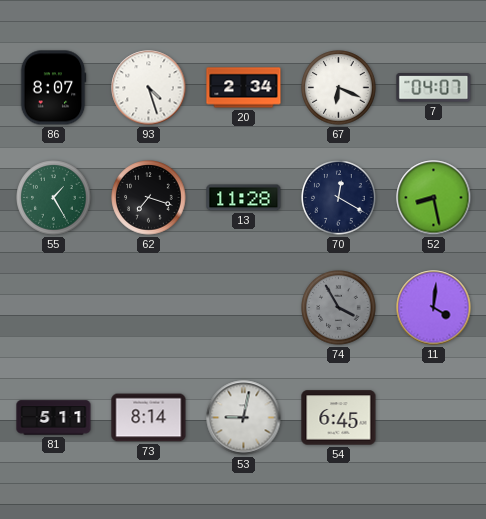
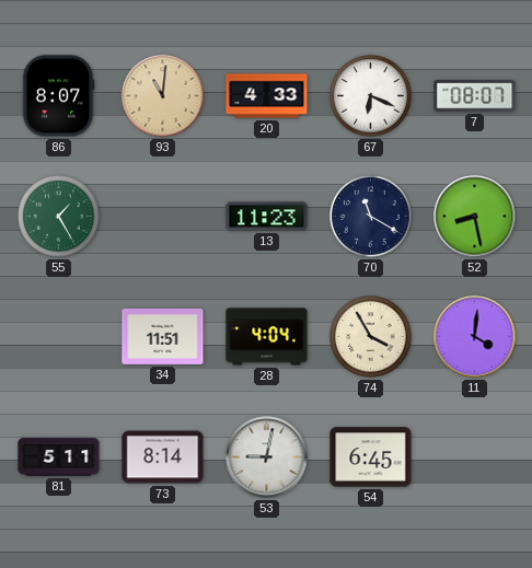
93: 4:27 -> 11:01
93 dial: white -> champagne
20: 2:34 -> 4:33
7: 04:07 -> 08:07
62: 7:18 -> none
13: 11:28 -> 11:23
70: 12:20 -> 11:20
34: none -> 11:51
28: none -> 4:04
74 dial: grey -> cream
